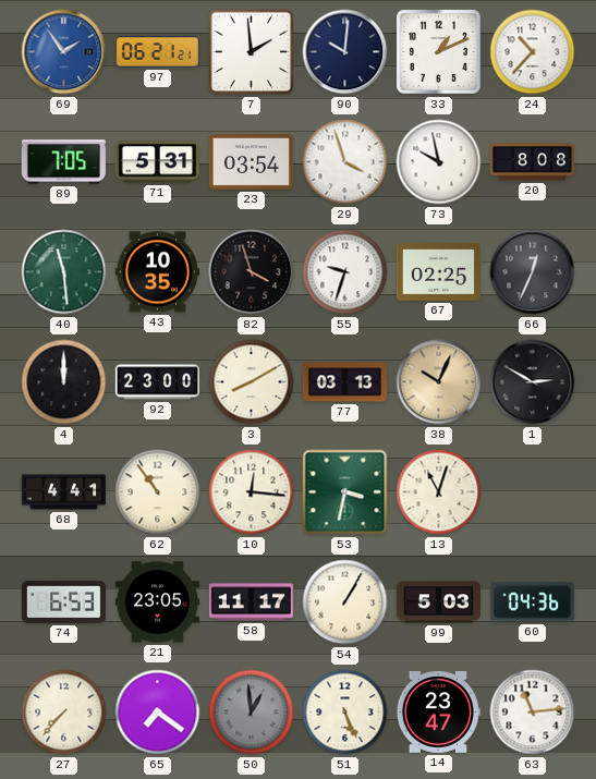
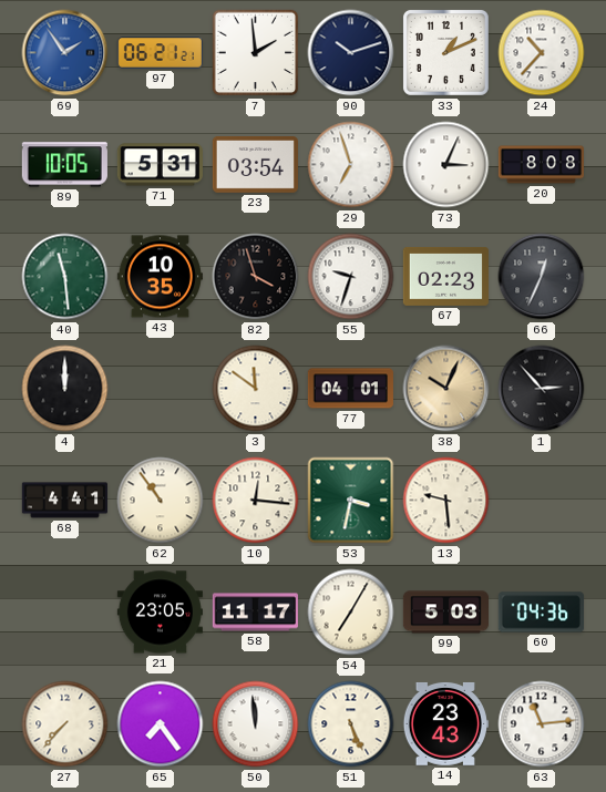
90: 10:01 -> 10:12
89: 7:05 -> 10:05
29: 3:57 -> 6:57
73: 9:58 -> 3:04
67: 02:25 -> 02:23
92: 23:00 -> none
3: 8:10 -> 11:51
77: 03:13 -> 04:01
1: 2:50 -> 2:53
13: 11:03 -> 9:29
74: 6:53 -> none
54: 1:05 -> 7:05
65: 7:21 -> 7:24
50: 12:59 -> 11:59
50 dial: grey -> white
14: 23:47 -> 23:43
